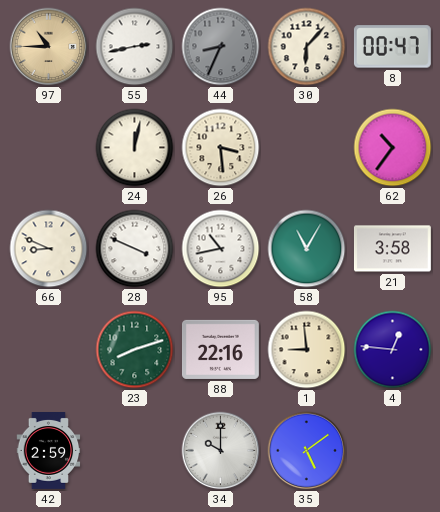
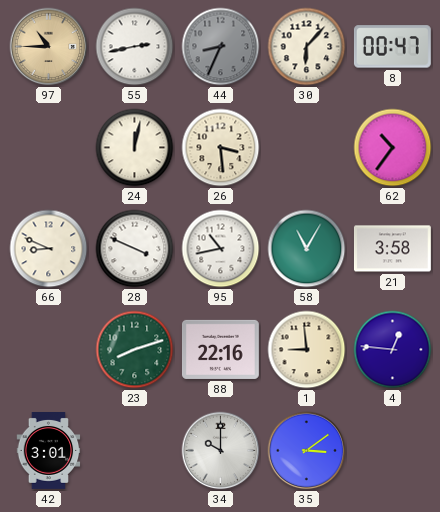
42: 2:59 -> 3:01
35: 5:09 -> 3:09
